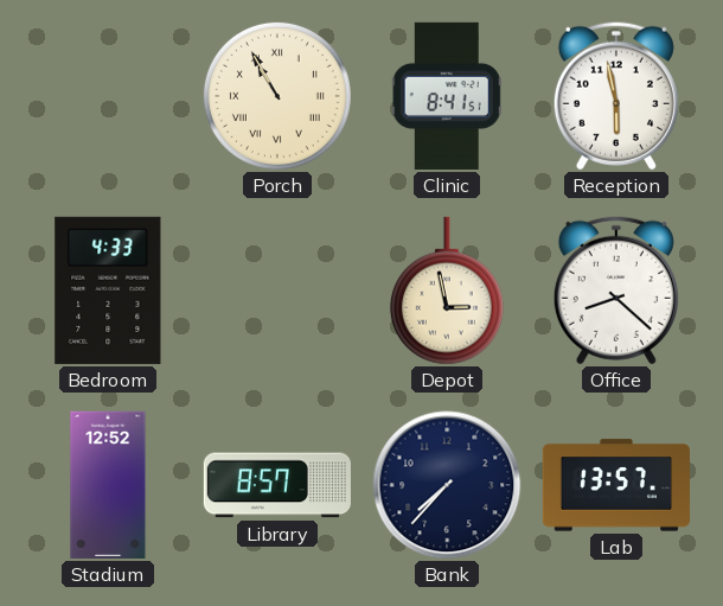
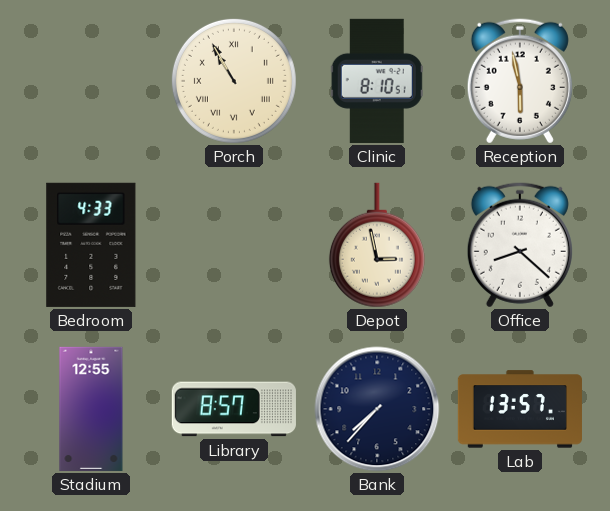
Clinic: 8:41 -> 8:10
Stadium: 12:52 -> 12:55
